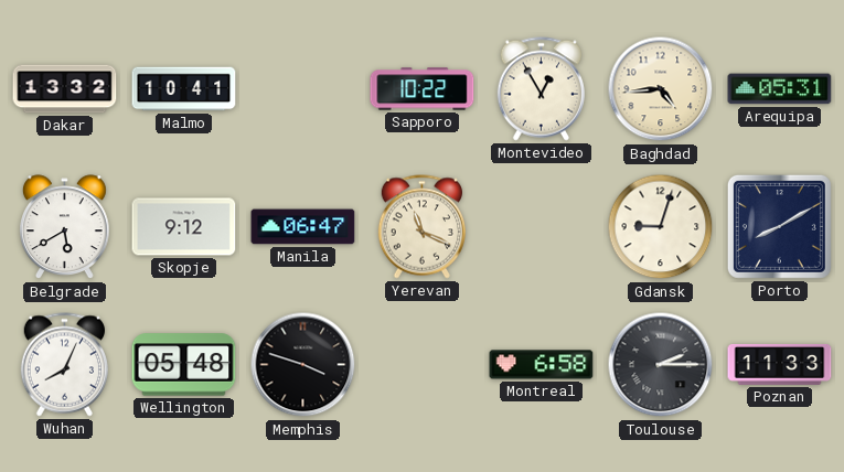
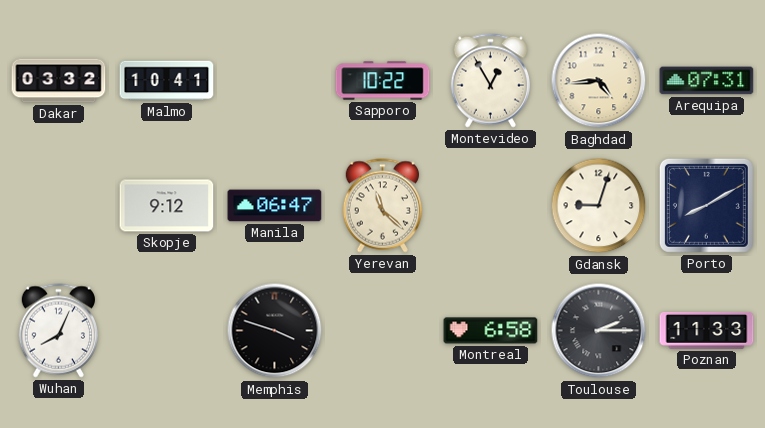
Dakar: 13:32 -> 03:32
Arequipa: 05:31 -> 07:31
Belgrade: 5:40 -> none
Yerevan: 11:19 -> 11:22
Wellington: 05:48 -> none
